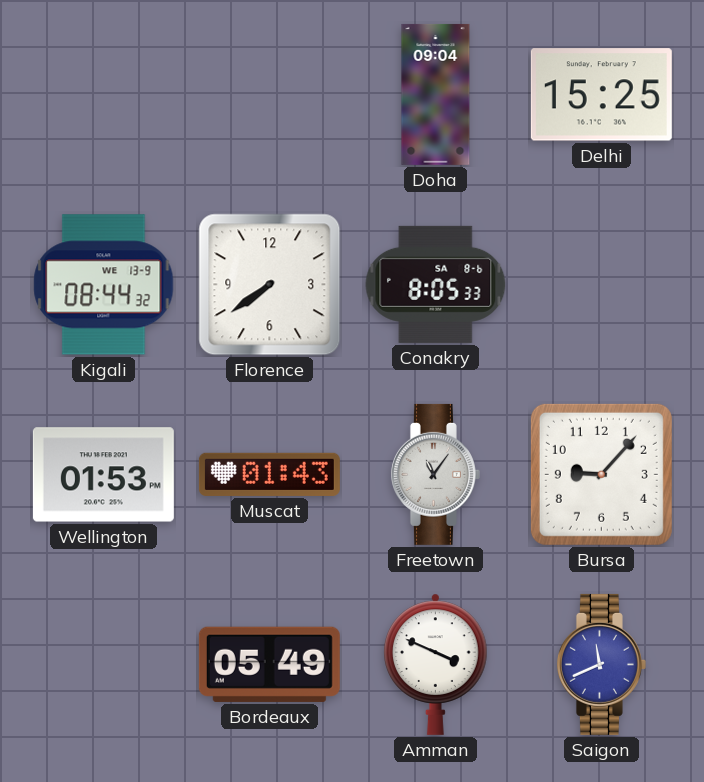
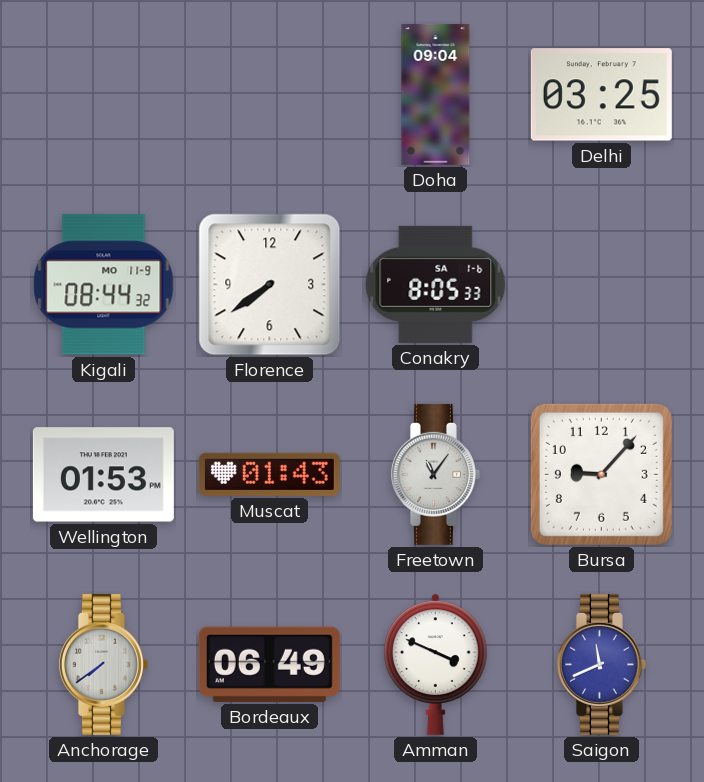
Delhi: 15:25 -> 03:25
Kigali date: WE 13-9 -> MO 11-9
Conakry date: SA 8-6 -> SA 1-6
Anchorage: none -> 7:39
Bordeaux: 05:49 -> 06:49
